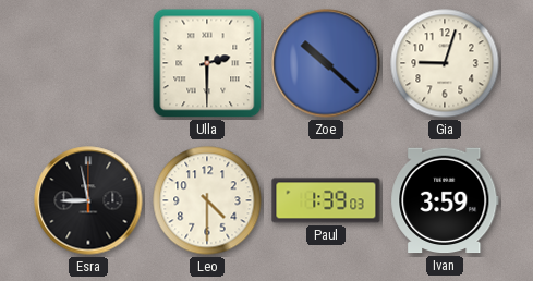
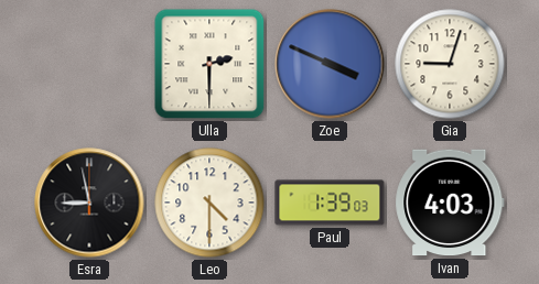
Zoe: 10:22 -> 3:49
Ivan: 3:59 -> 4:03
